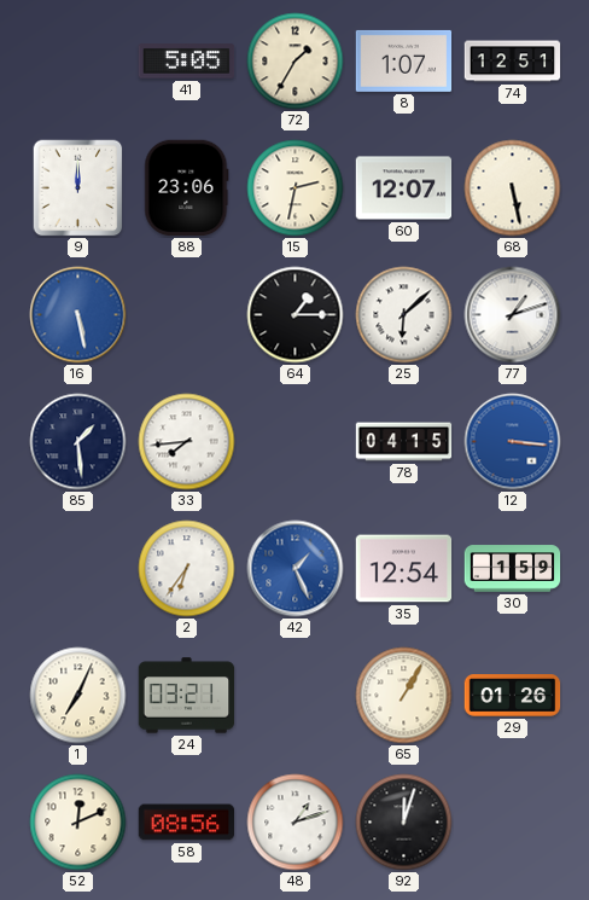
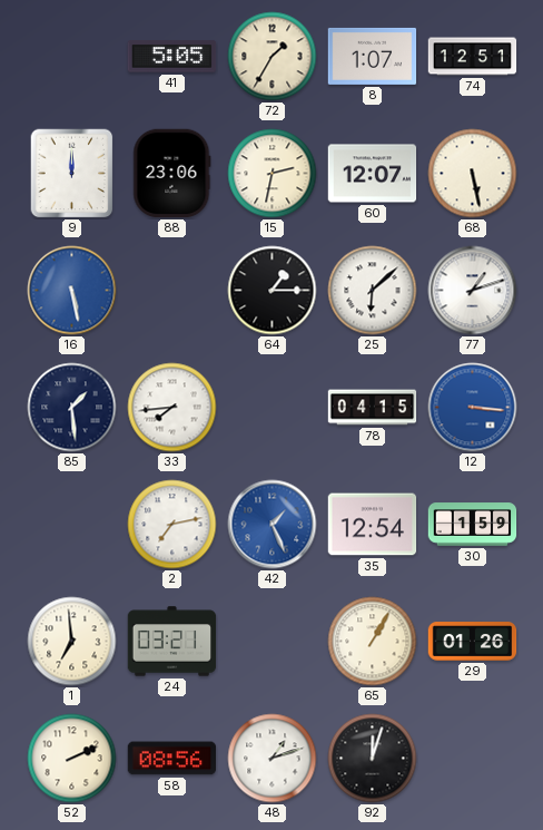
2: 6:36 -> 7:13
1: 7:04 -> 6:59
52: 12:11 -> 2:11
